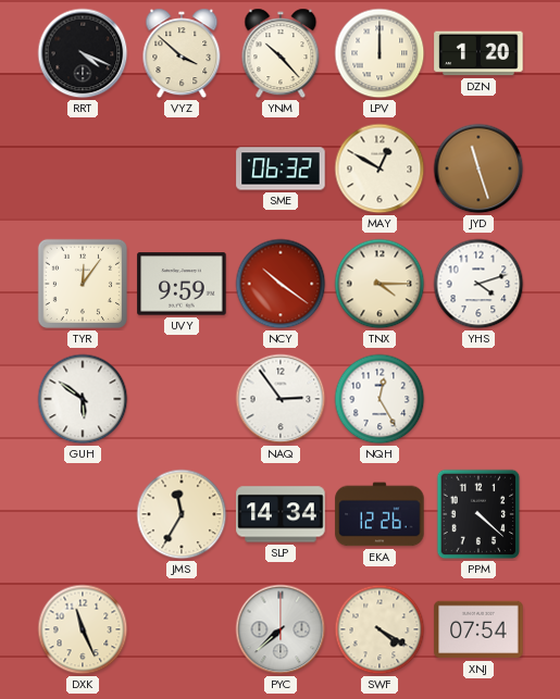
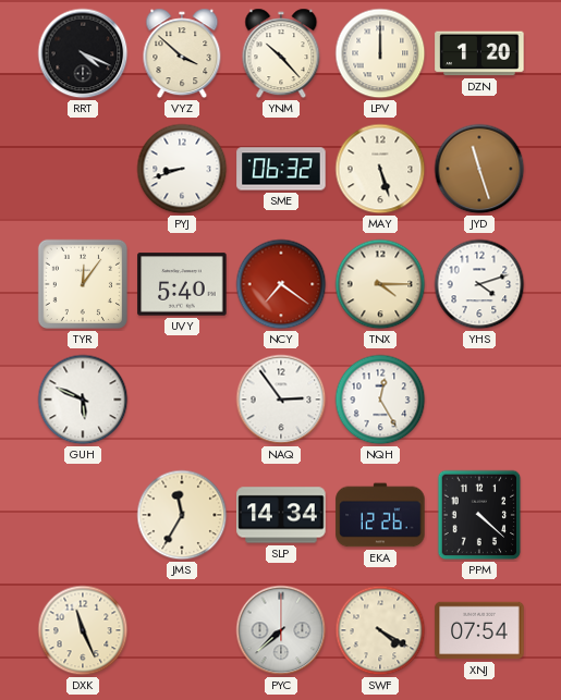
PYJ: none -> 8:42
MAY: 12:50 -> 5:27
UVY: 9:59 -> 5:40
NCY: 10:21 -> 7:21
GUH: 5:51 -> 5:49
